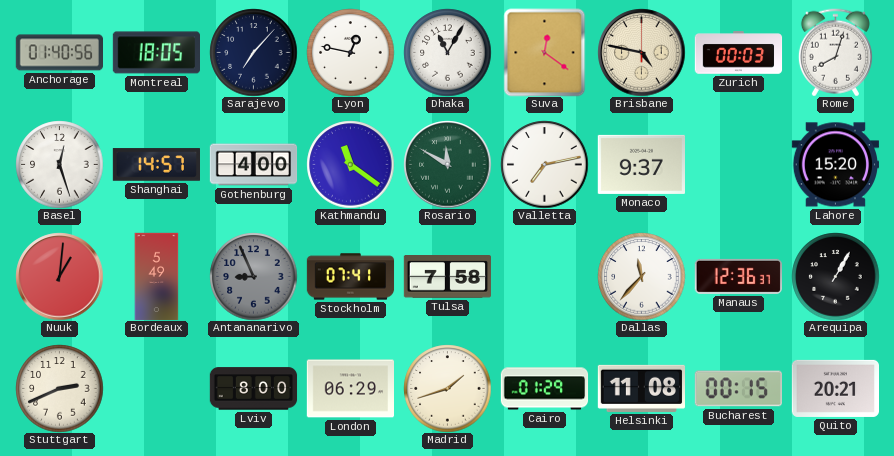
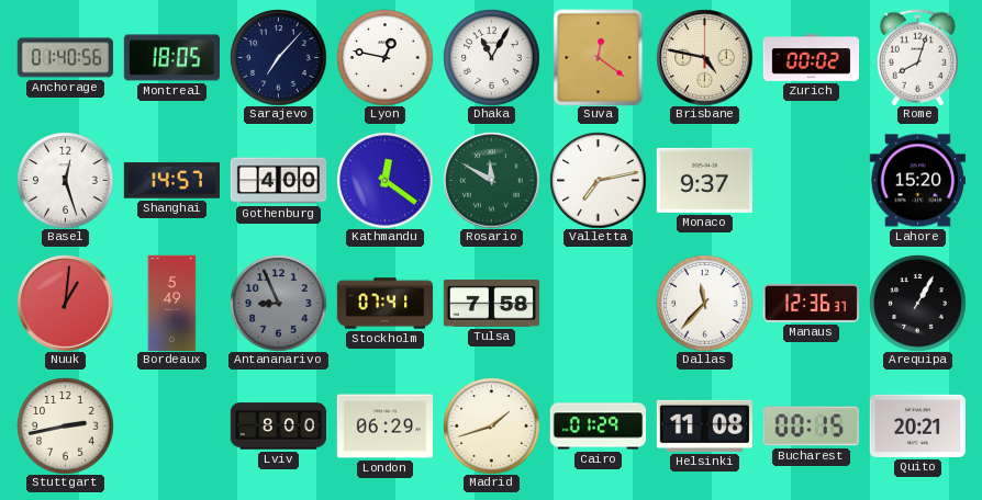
Zurich: 00:03 -> 00:02
Kathmandu: 11:21 -> 12:21
Stuttgart: 2:41 -> 2:43
